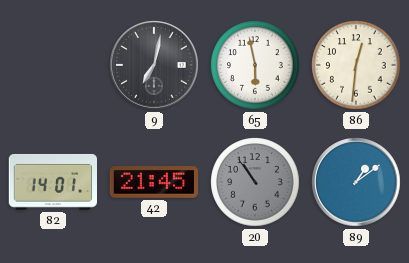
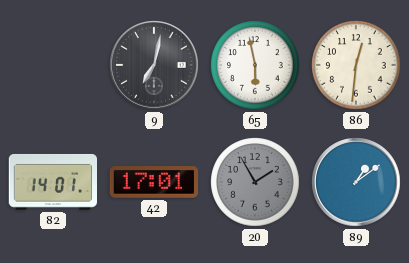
42: 21:45 -> 17:01
20: 10:54 -> 1:55
